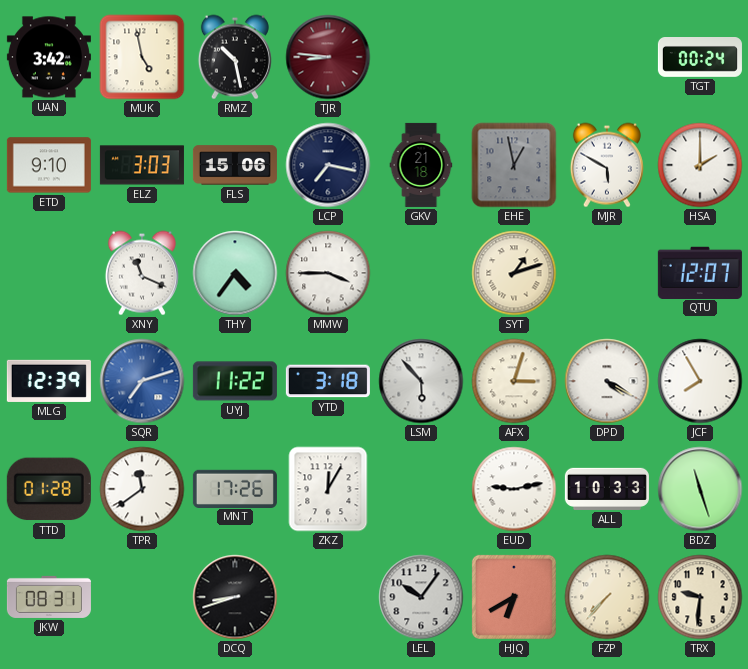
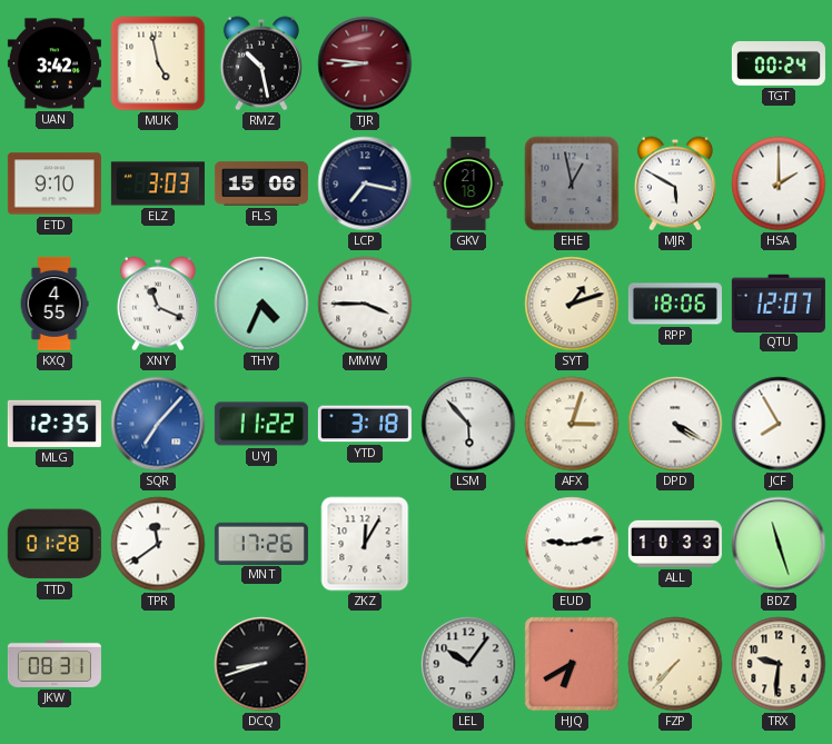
KXQ: none -> 4:55
THY: 4:36 -> 4:34
RPP: none -> 18:06
MLG: 12:39 -> 12:35
SQR: 7:12 -> 7:07
